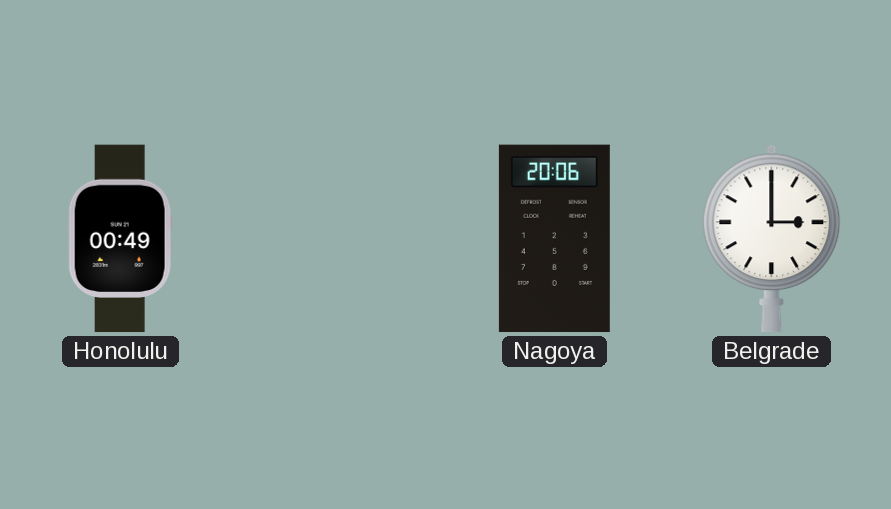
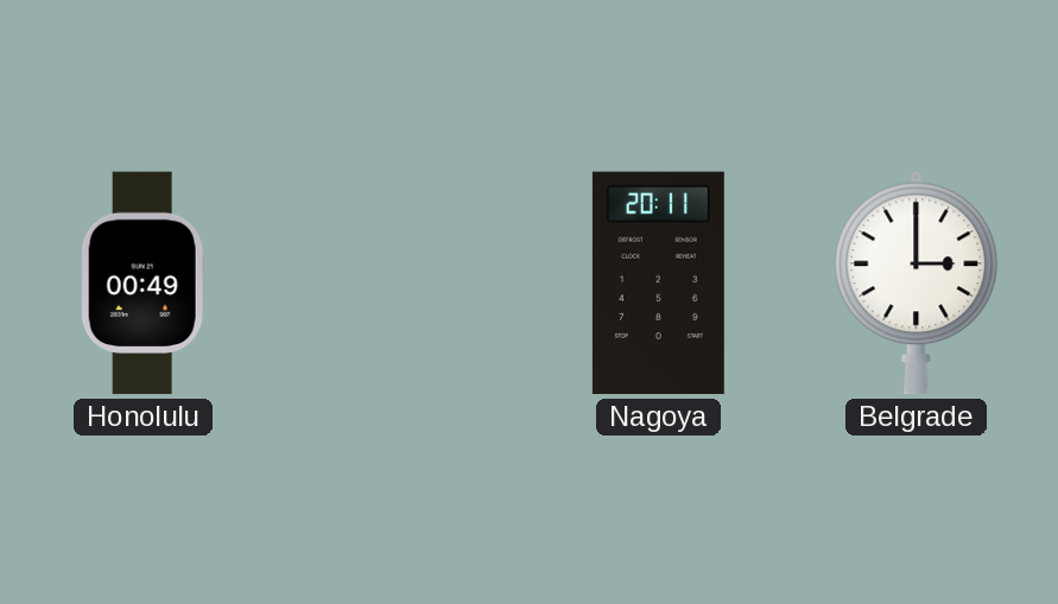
Nagoya: 20:06 -> 20:11
